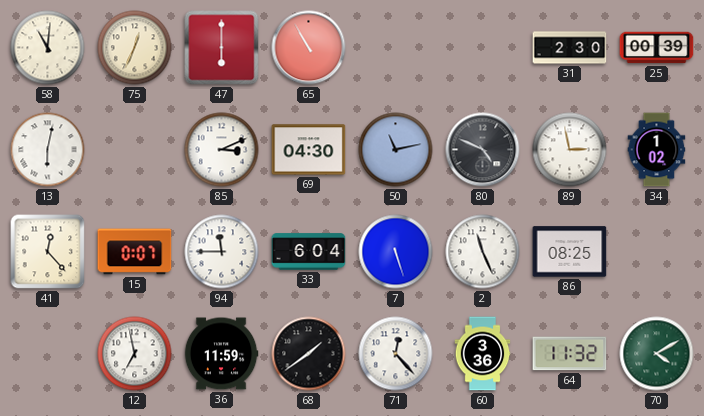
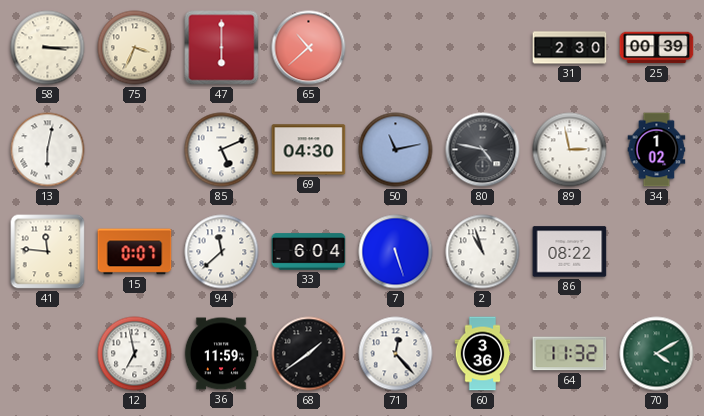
58: 11:01 -> 3:15
75: 12:34 -> 3:34
65: 10:55 -> 10:38
85: 3:11 -> 5:11
80: 4:49 -> 4:47
41: 12:23 -> 11:46
94: 11:45 -> 11:38
2: 11:26 -> 10:57
86: 08:25 -> 08:22
